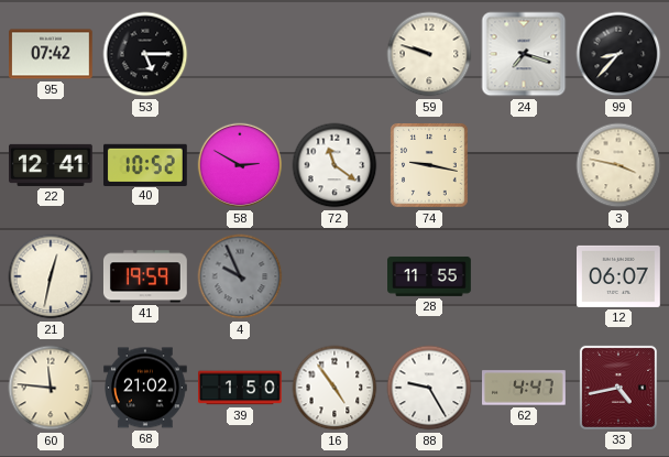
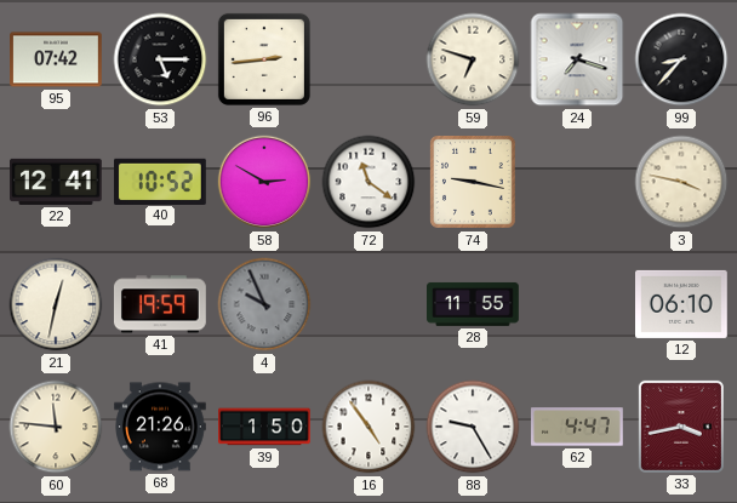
96: none -> 2:44
59: 9:48 -> 6:48
12: 06:07 -> 06:10
68: 21:02 -> 21:26
33: 4:43 -> 3:43
